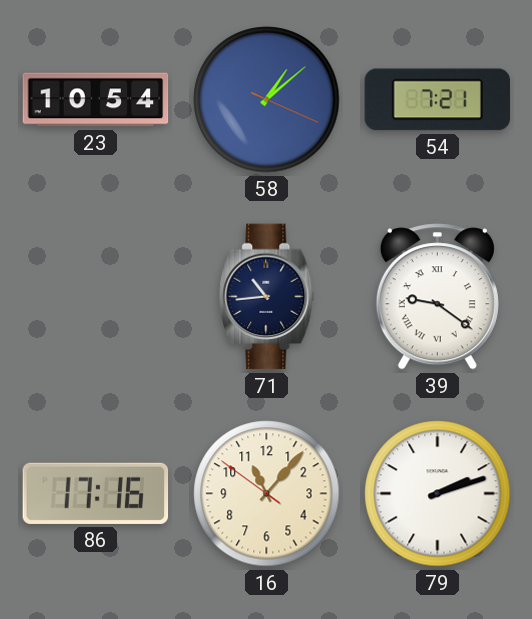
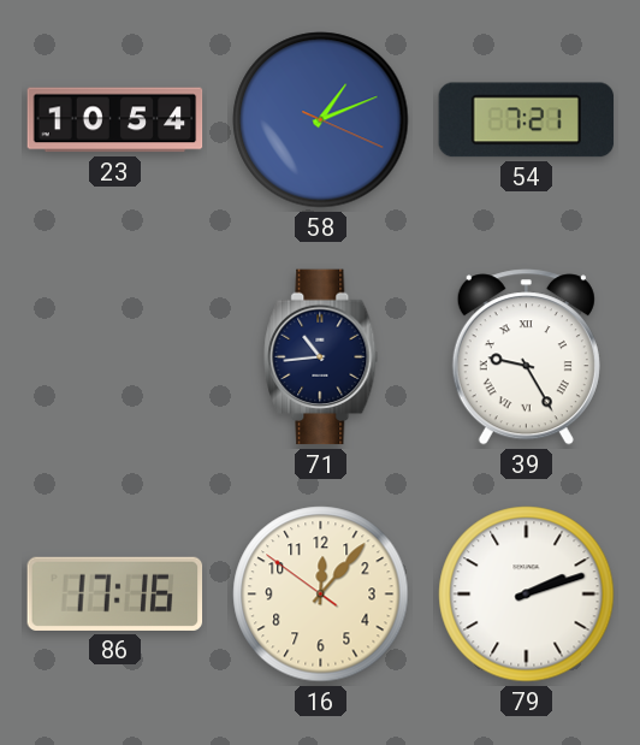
58: 1:08 -> 1:11
39: 9:21 -> 9:25
16: 11:06 -> 12:06
